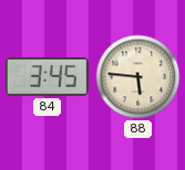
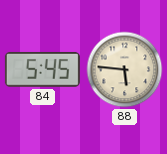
84: 3:45 -> 5:45
